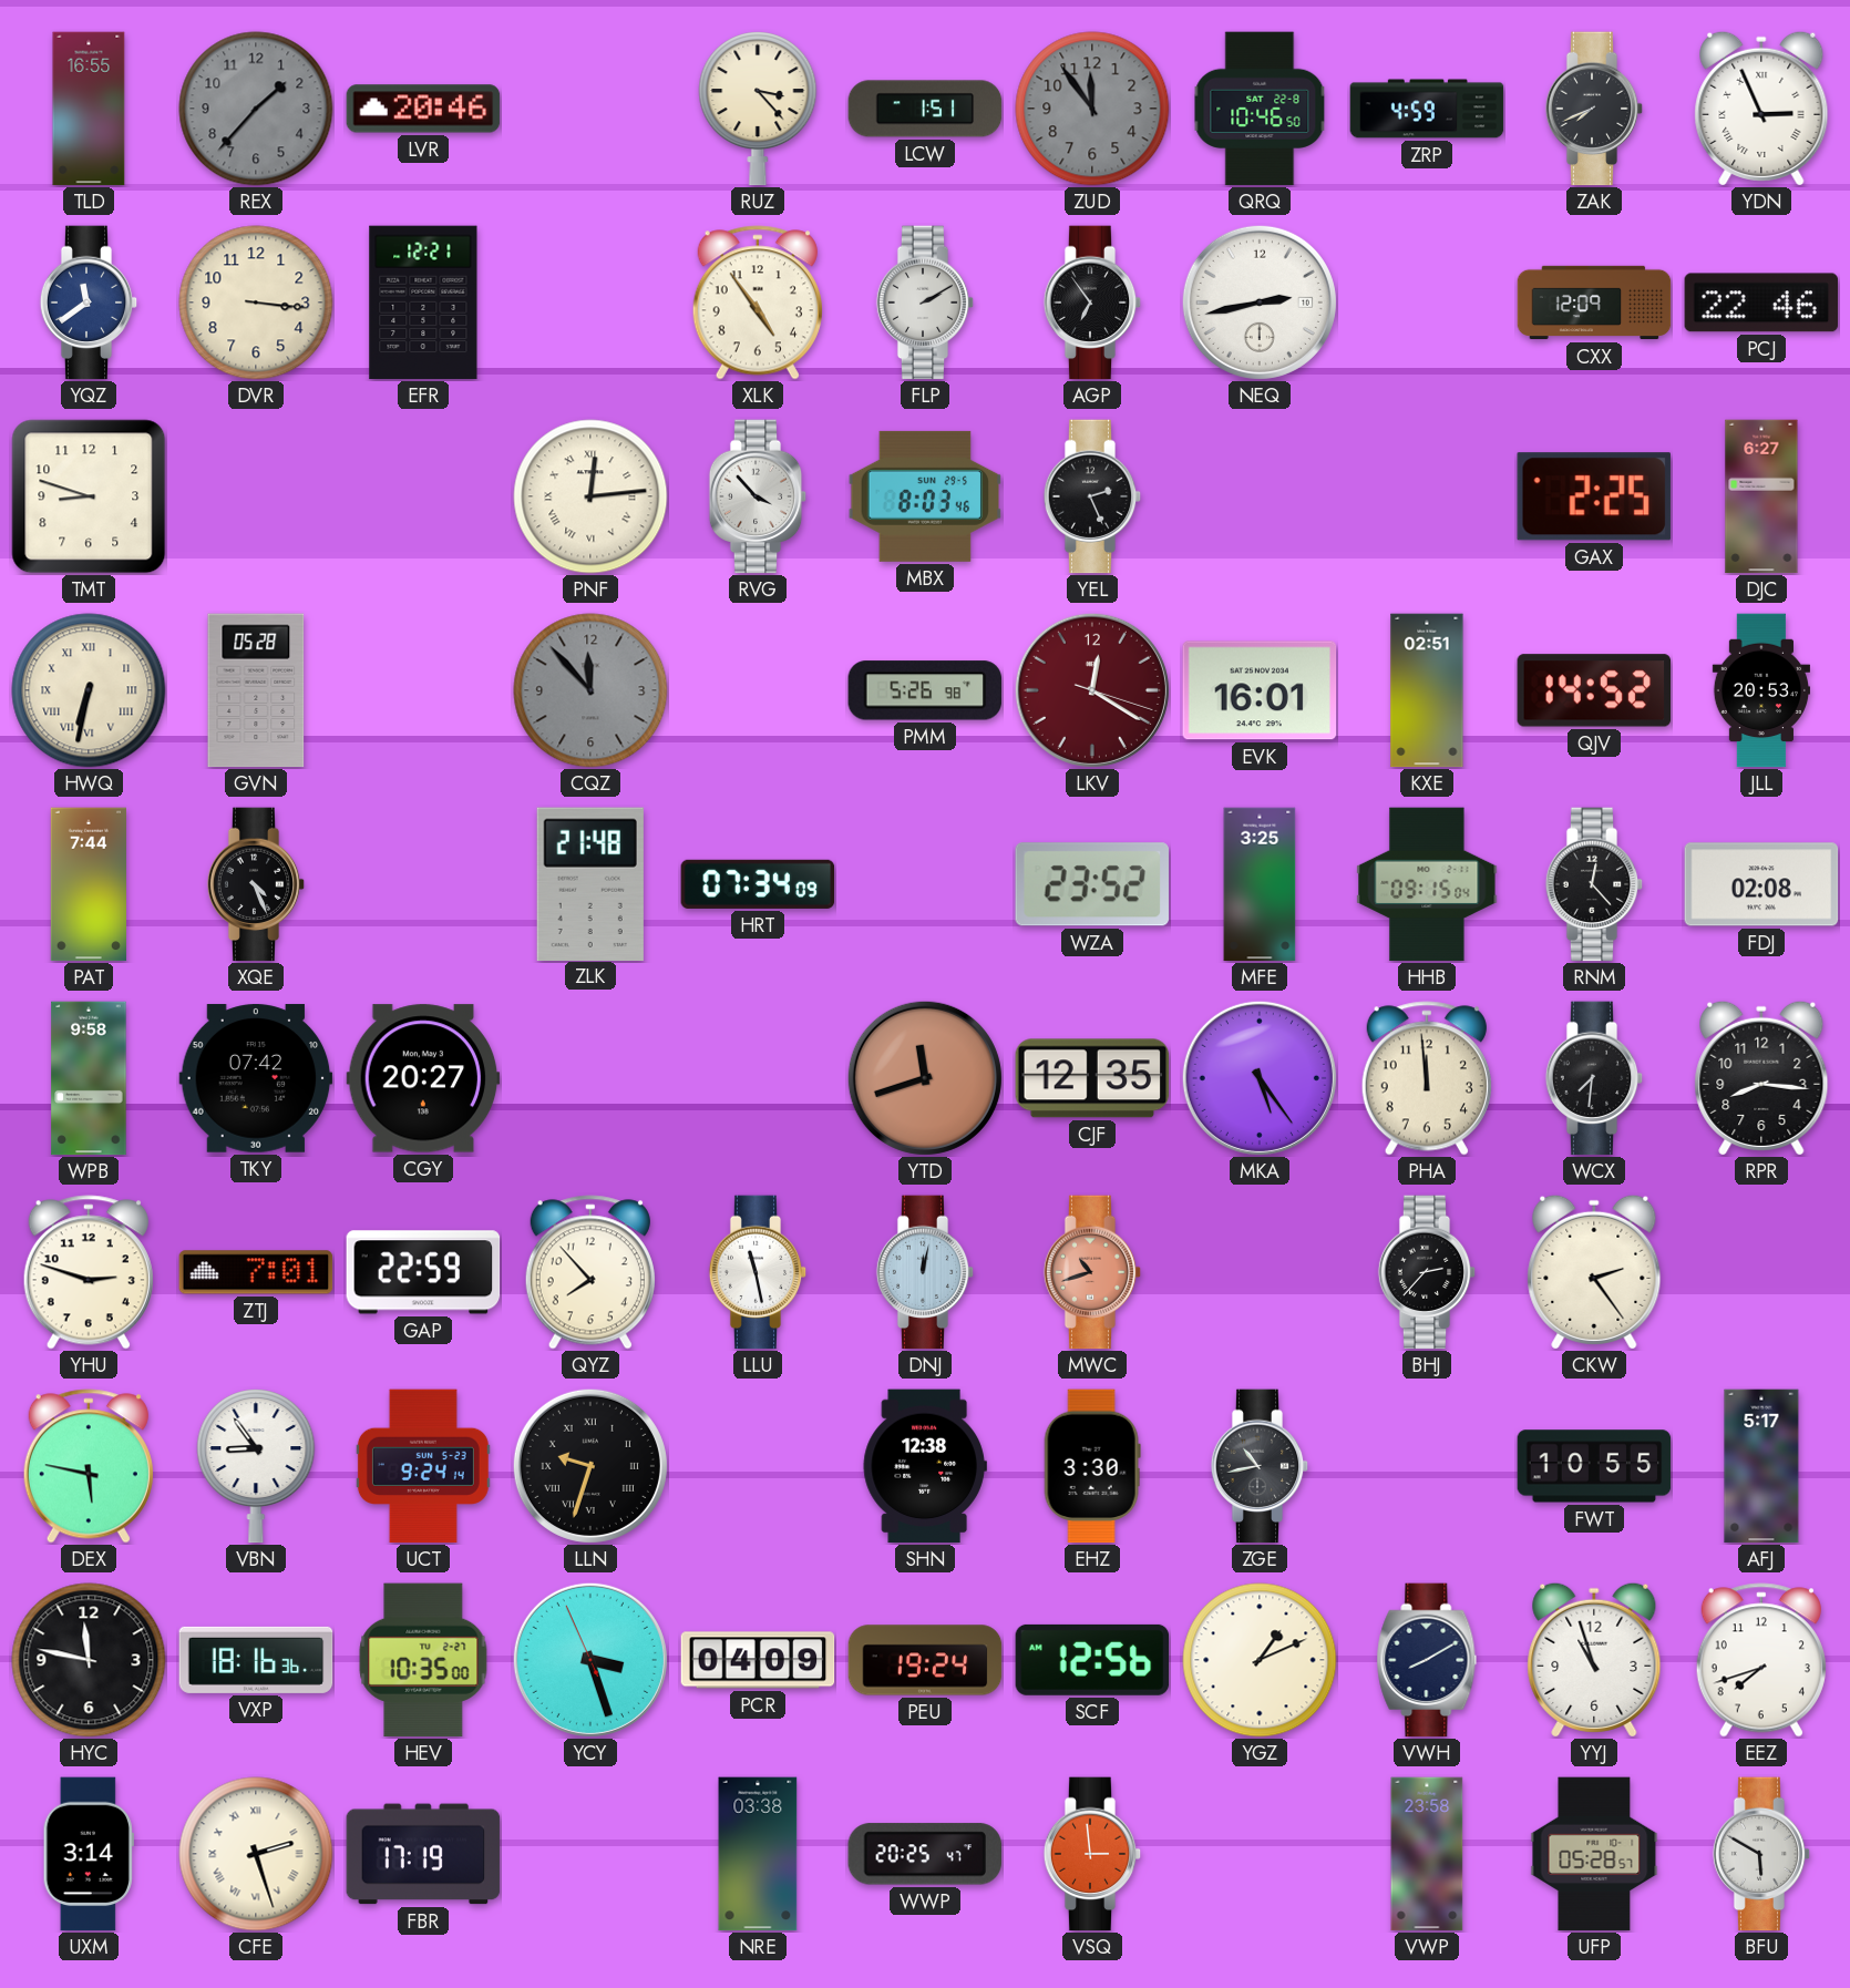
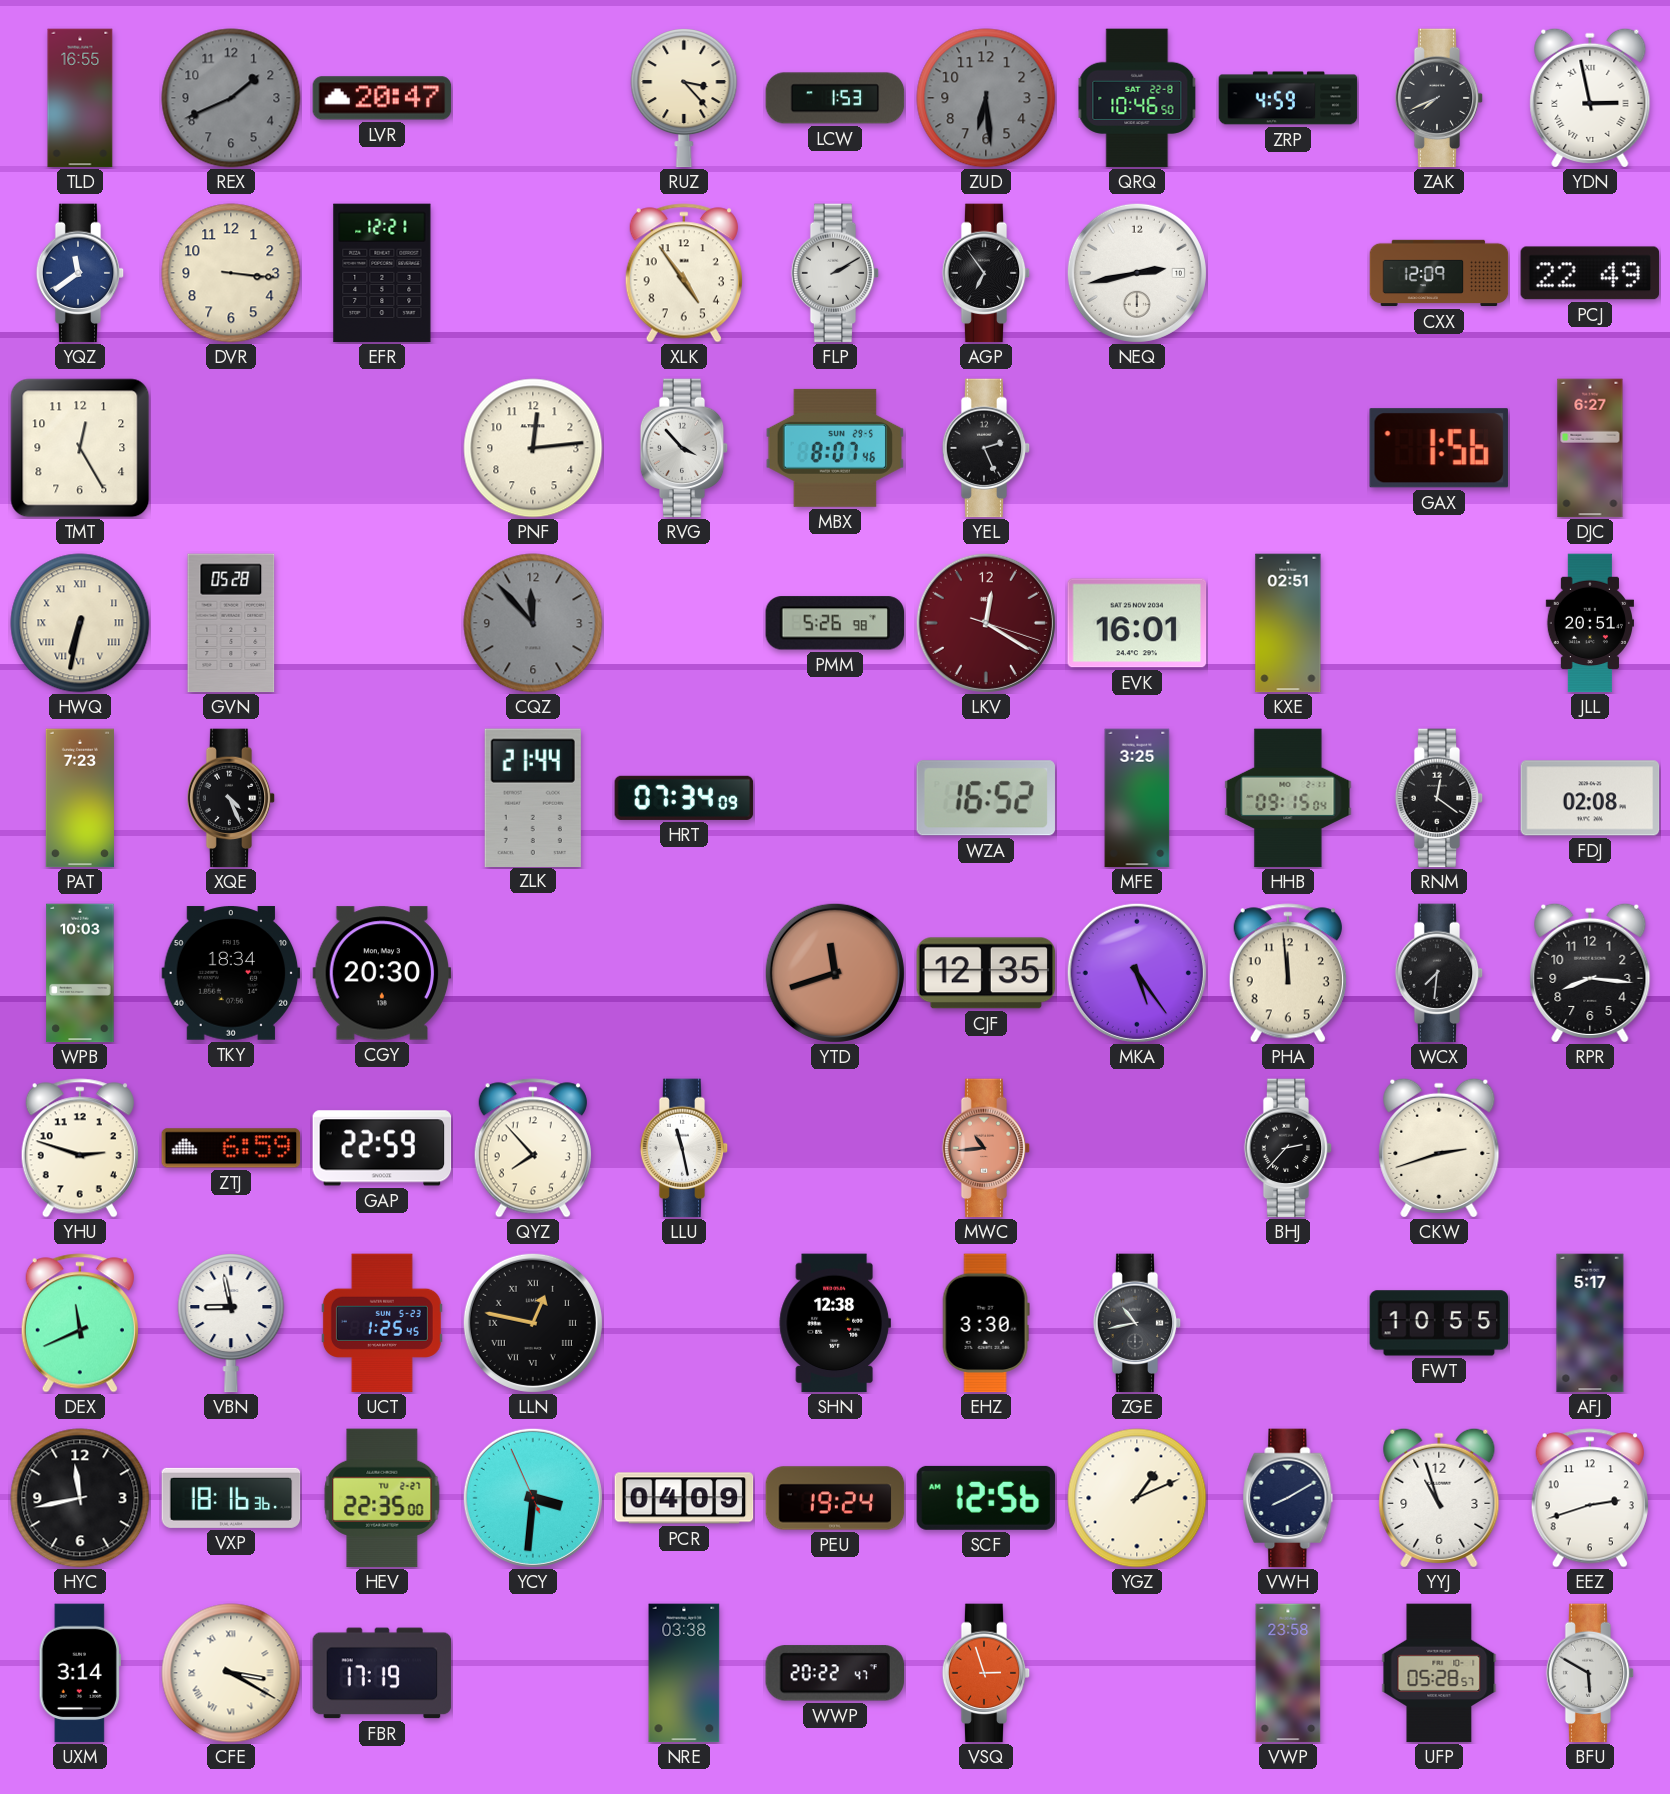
REX: 1:37 -> 1:41
LVR: 20:46 -> 20:47
LCW: 1:51 -> 1:53
ZUD: 11:54 -> 6:29
YDN: 2:56 -> 2:58
PCJ: 22:46 -> 22:49
TMT: 8:48 -> 12:25
PNF numerals: Roman -> Arabic
MBX: 8:03 -> 8:07
GAX: 2:25 -> 1:56
QJV: 14:52 -> none
JLL: 20:53 -> 20:51
PAT: 7:44 -> 7:23
ZLK: 21:48 -> 21:44
WZA: 23:52 -> 16:52
RNM: 12:23 -> 12:21
WPB: 9:58 -> 10:03
TKY: 07:42 -> 18:34
CGY: 20:27 -> 20:30
ZTJ: 7:01 -> 6:59
DNJ: 12:02 -> none
MWC: 10:42 -> 10:44
CKW: 2:24 -> 2:42
DEX: 5:47 -> 11:41
VBN: 8:54 -> 8:58
UCT: 9:24 -> 1:25
LLN: 9:33 -> 12:47
HYC: 11:47 -> 11:43
HEV: 10:35 -> 22:35
YCY: 3:26 -> 3:30
EEZ: 7:42 -> 2:42
CFE: 2:27 -> 3:20
WWP: 20:25 -> 20:22
VSQ: 2:59 -> 2:57
